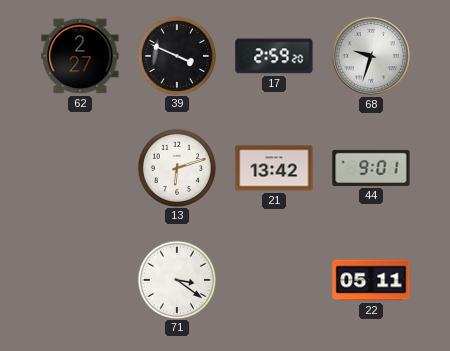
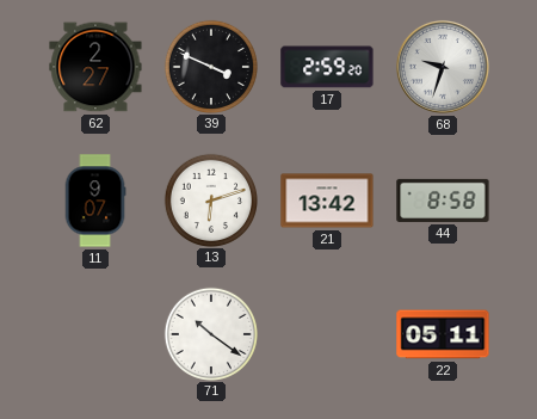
11: none -> 9:07
44: 9:01 -> 8:58
71: 3:21 -> 10:21
